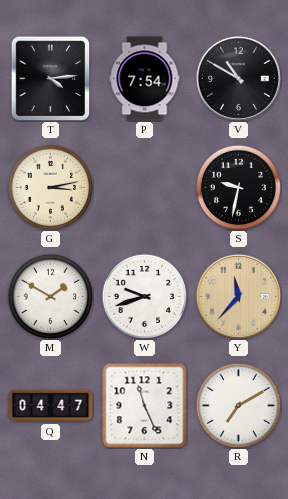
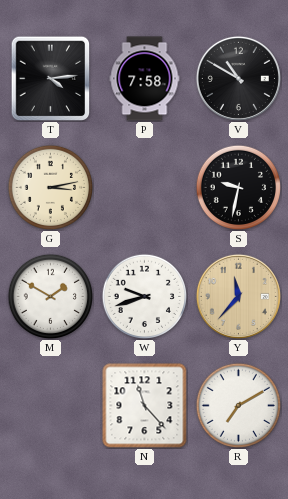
P: 7:54 -> 7:58
Q: 04:47 -> none
N: 11:26 -> 11:23
